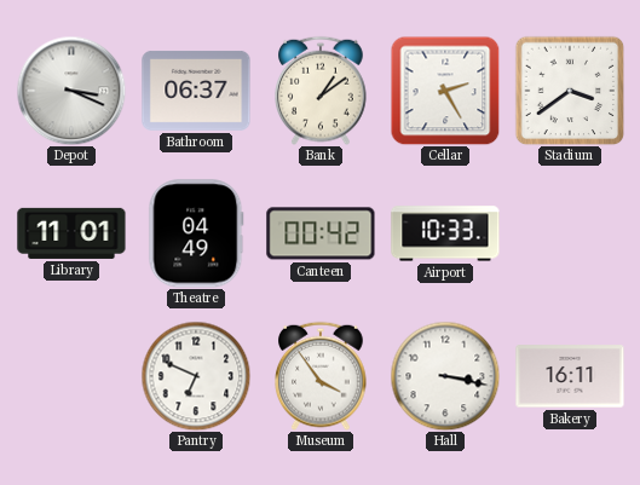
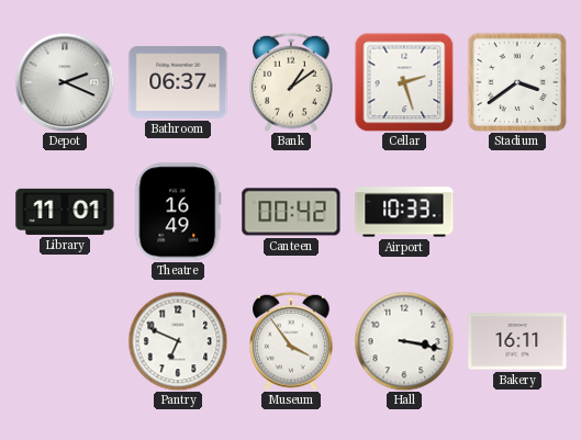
Depot: 3:19 -> 2:19
Cellar: 2:25 -> 2:27
Theatre: 04:49 -> 16:49
